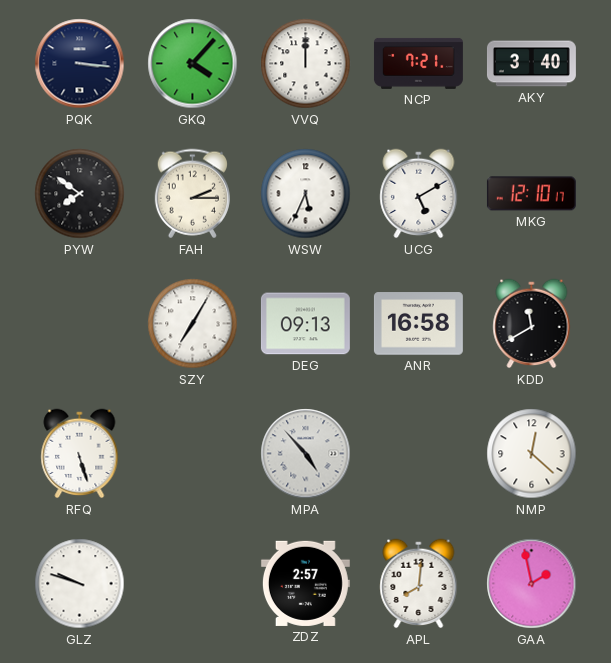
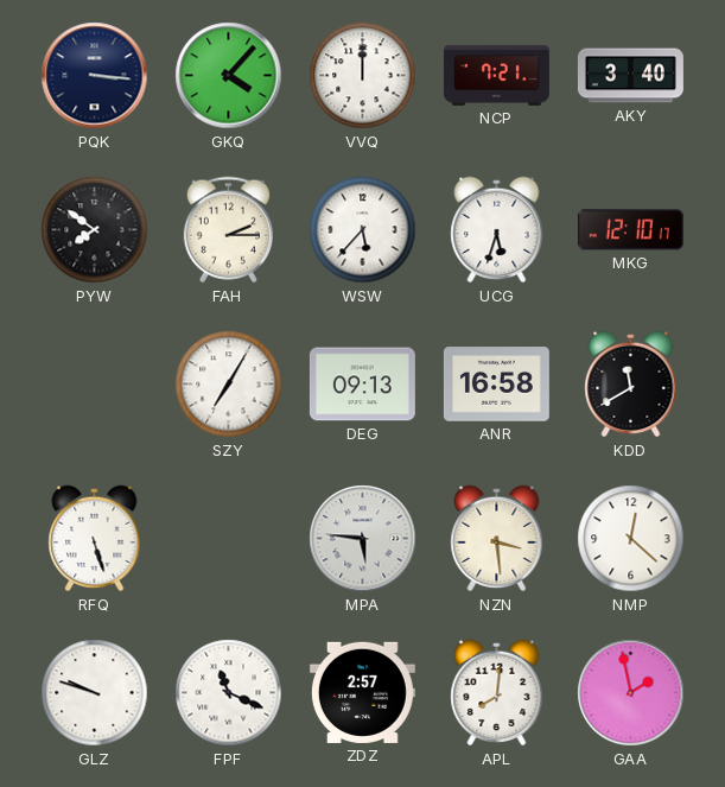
WSW: 5:34 -> 5:37
UCG: 5:10 -> 5:33
MPA: 4:53 -> 5:46
NZN: none -> 3:29
FPF: none -> 11:19
